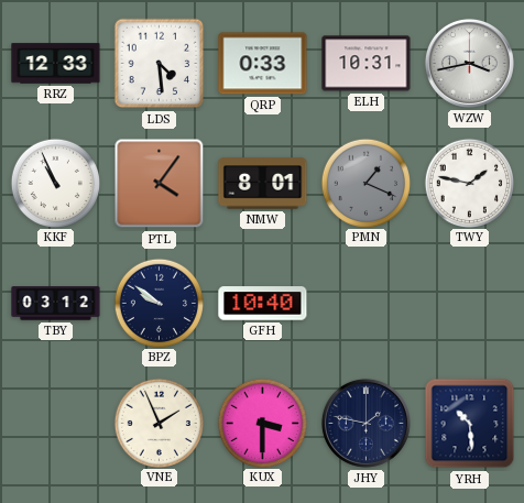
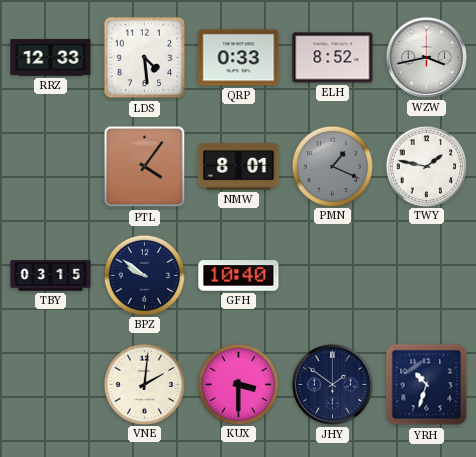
ELH: 10:31 -> 8:52
KKF: 10:56 -> none
TBY: 03:12 -> 03:15
VNE: 1:56 -> 2:01
JHY: 1:47 -> 1:51
YRH: 10:29 -> 10:33
